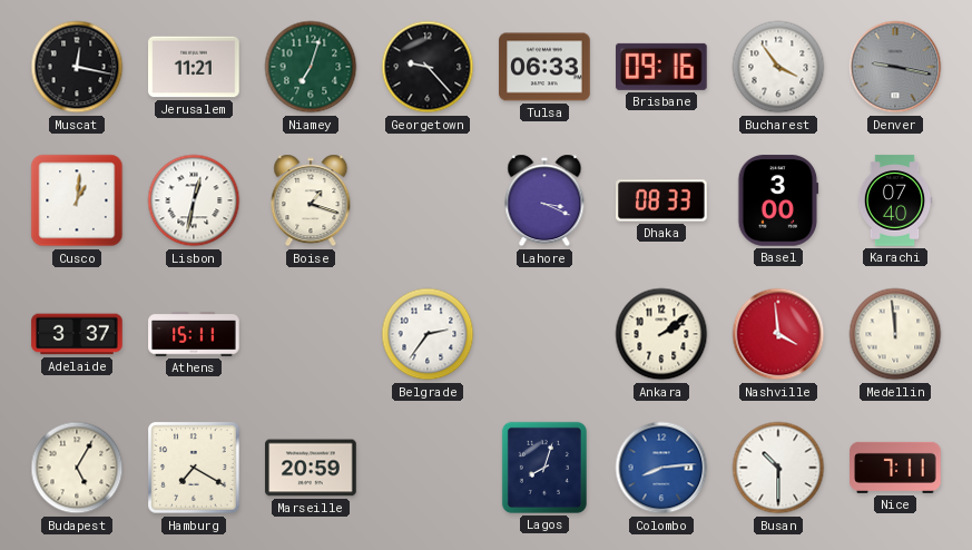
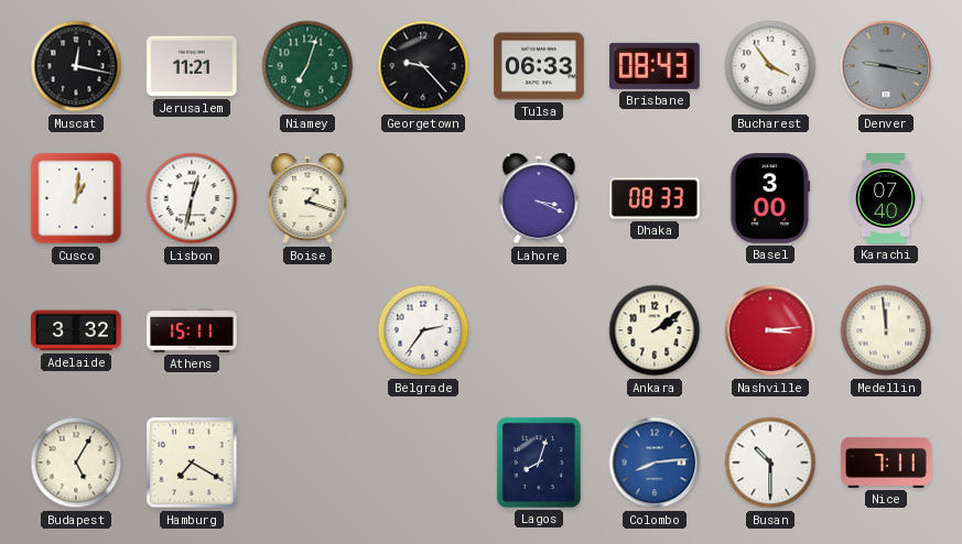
Brisbane: 09:16 -> 08:43
Adelaide: 3:37 -> 3:32
Nashville: 3:59 -> 3:14
Marseille: 20:59 -> none
